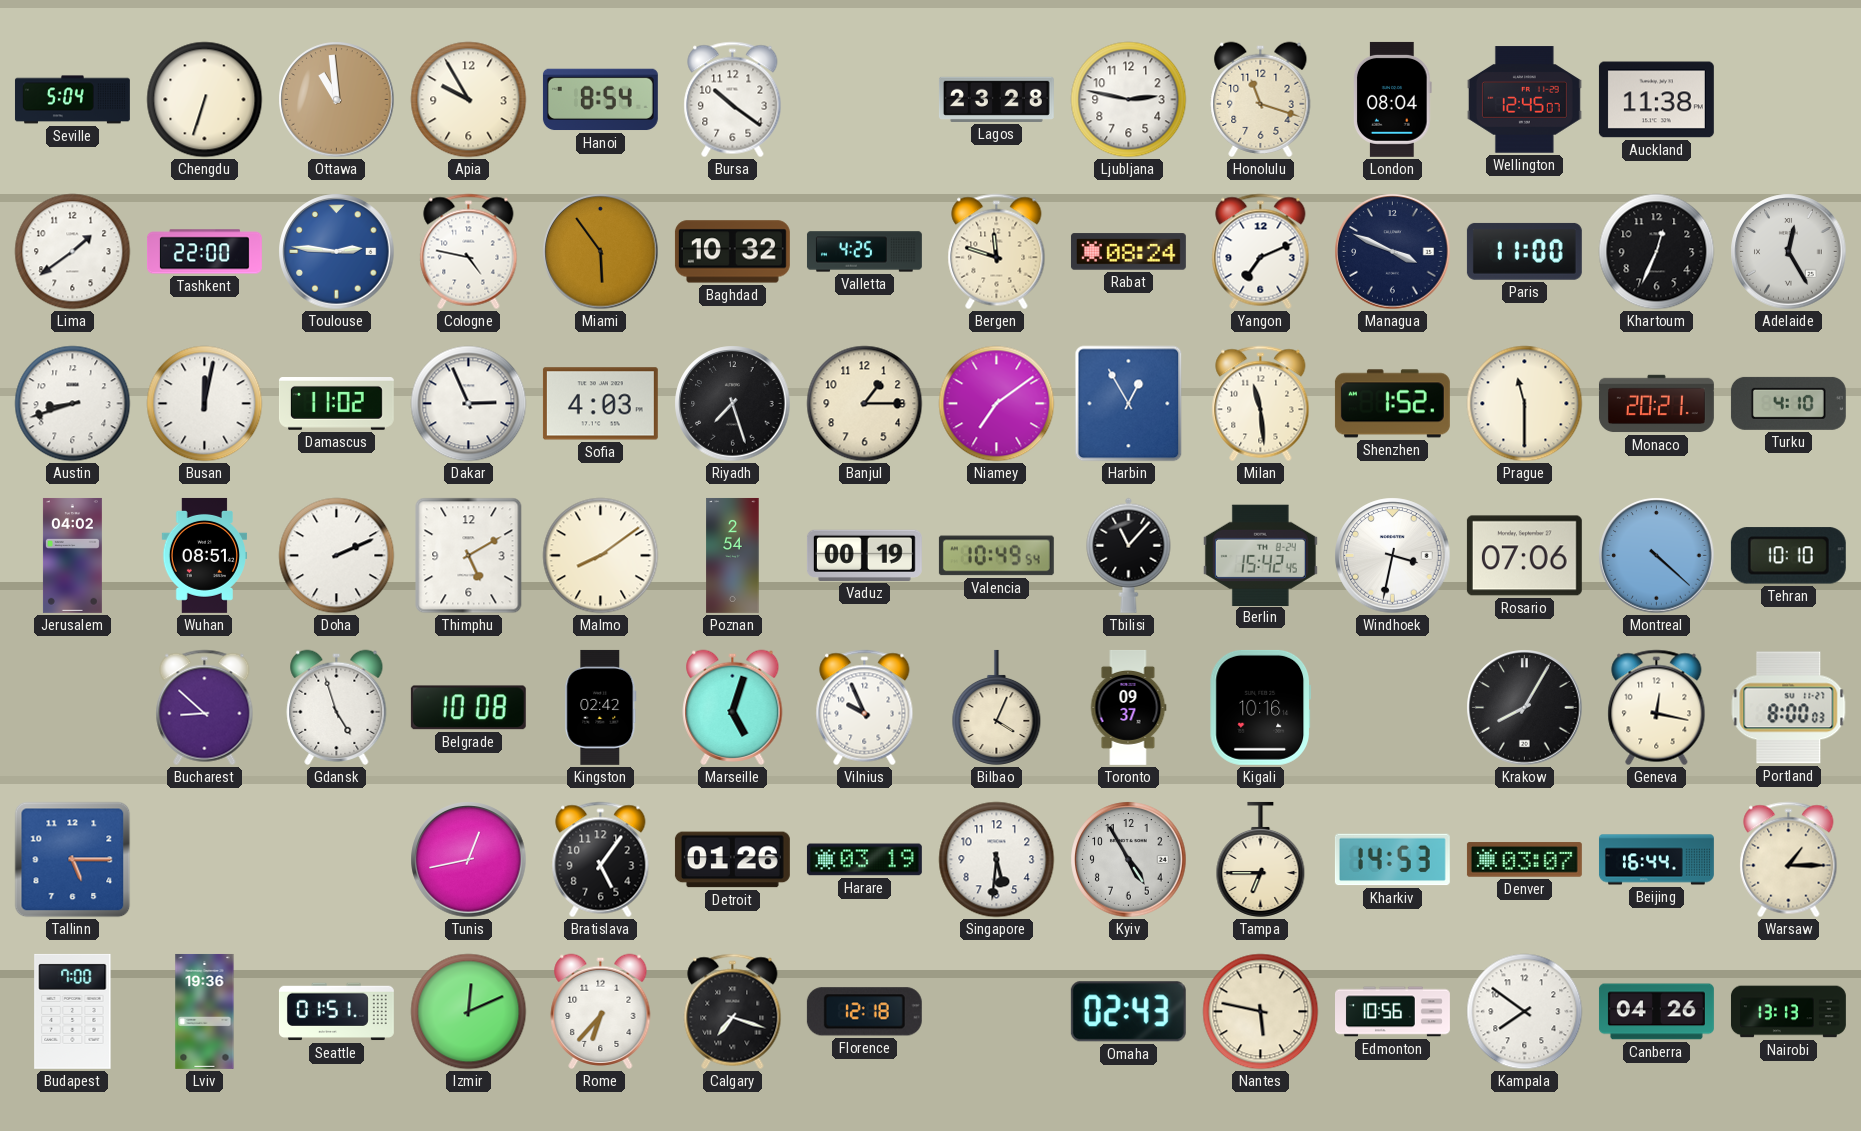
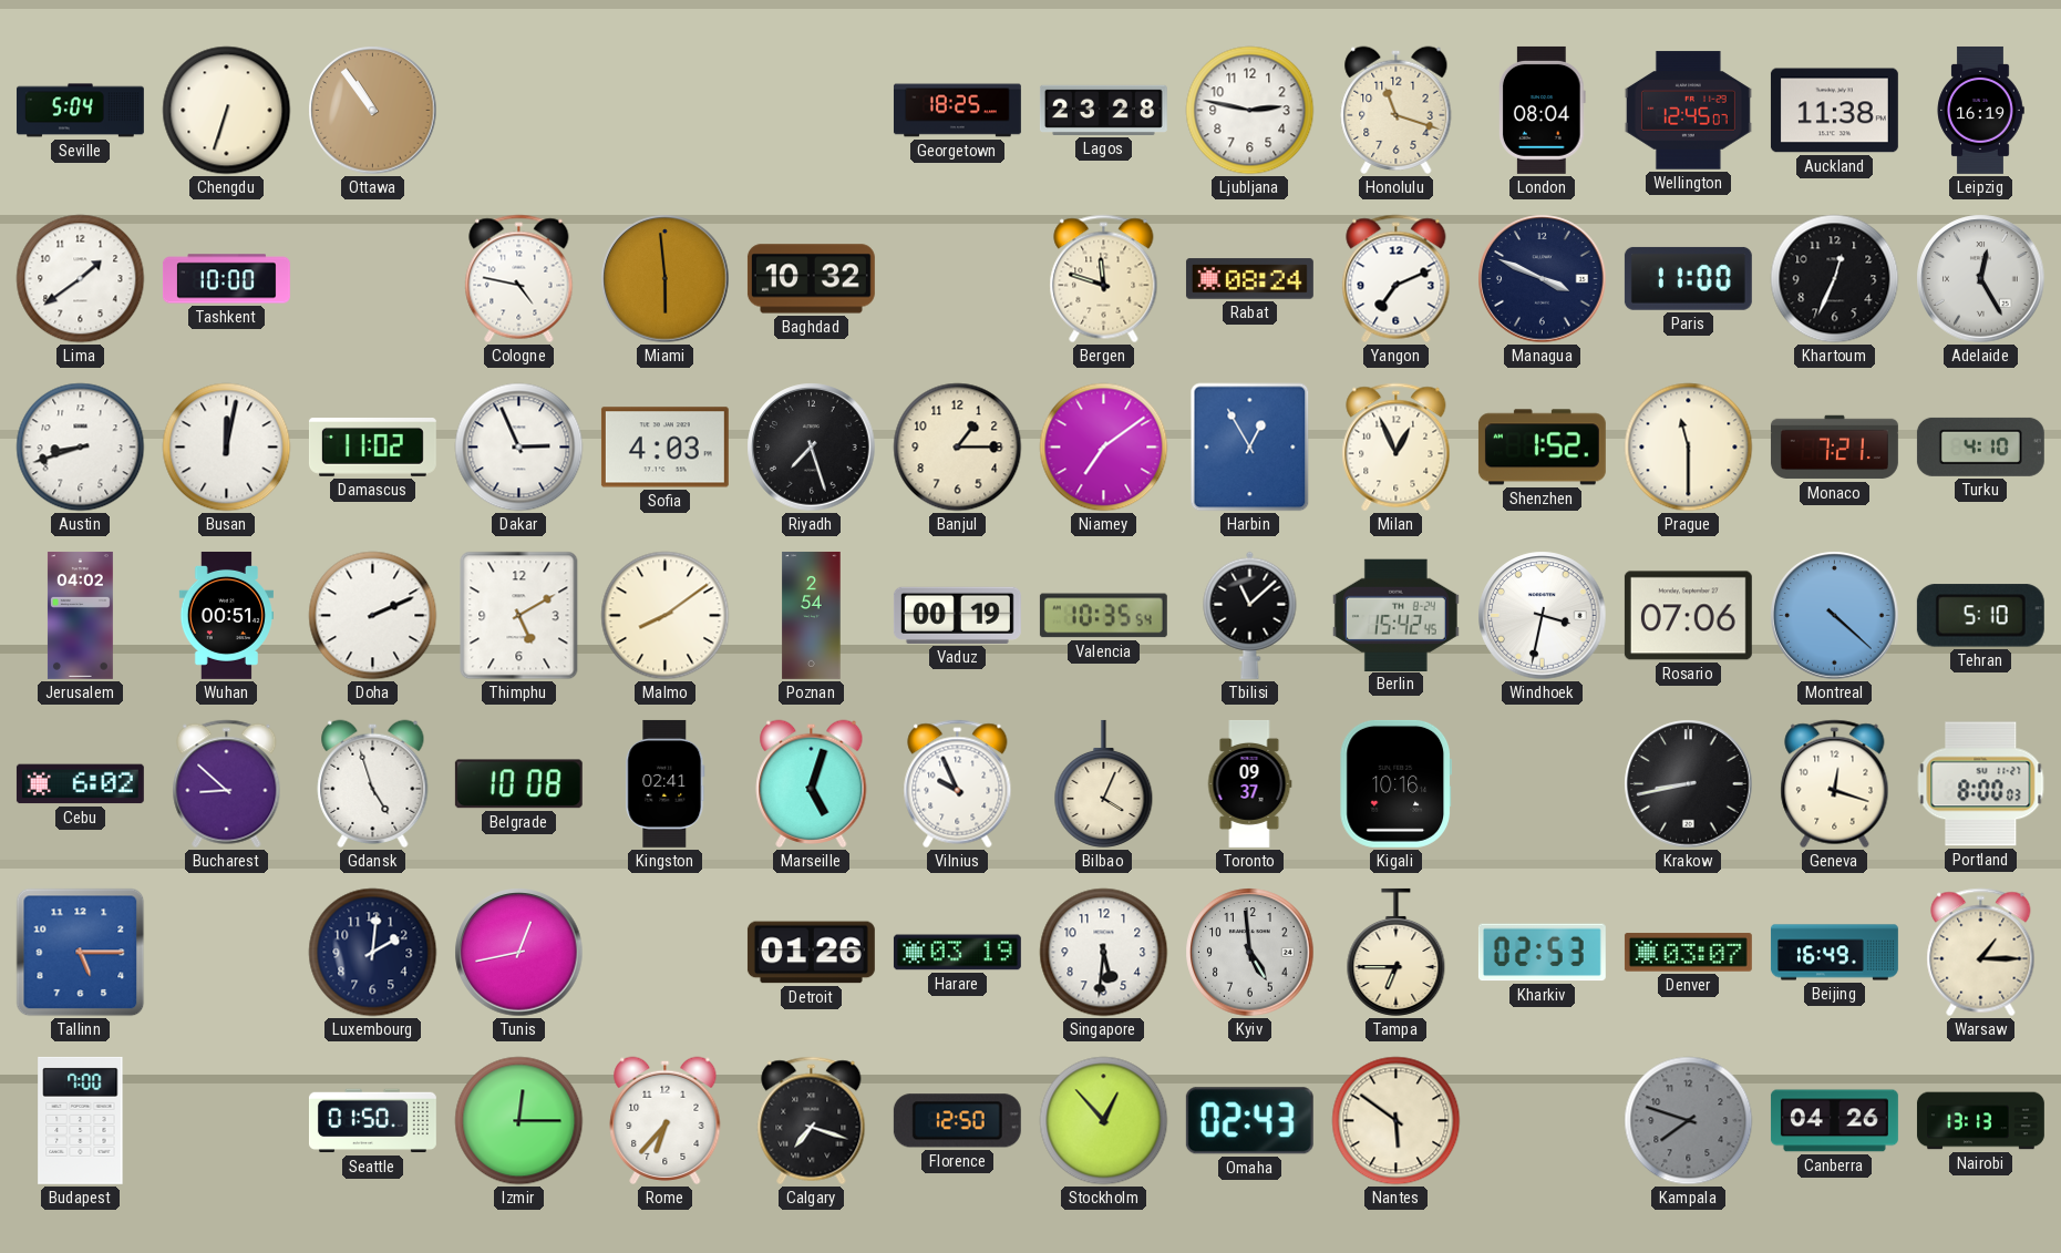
Ottawa: 10:59 -> 10:54
Apia: 9:55 -> none
Hanoi: 8:54 -> none
Bursa: 10:21 -> none
Georgetown: none -> 18:25
Leipzig: none -> 16:19
Tashkent: 22:00 -> 10:00
Toulouse: 2:46 -> none
Miami: 5:54 -> 5:59
Valletta: 4:25 -> none
Milan: 11:29 -> 12:56
Monaco: 20:21 -> 7:21
Wuhan: 08:51 -> 00:51
Valencia: 10:49 -> 10:35
Tbilisi: 11:07 -> 11:08
Tehran: 10:10 -> 5:10
Cebu: none -> 6:02
Kingston: 02:42 -> 02:41
Krakow: 8:05 -> 8:43
Geneva: 12:17 -> 12:18
Luxembourg: none -> 2:01
Bratislava: 5:06 -> none
Kyiv: 4:55 -> 4:59
Kharkiv: 14:53 -> 02:53
Beijing: 16:44 -> 16:49
Lviv: 19:36 -> none
Seattle: 01:51 -> 01:50
Izmir: 12:11 -> 12:15
Florence: 12:18 -> 12:50
Stockholm: none -> 12:53
Nantes: 5:47 -> 5:51
Edmonton: 10:56 -> none
Kampala: 7:51 -> 7:48
Kampala dial: white -> grey
